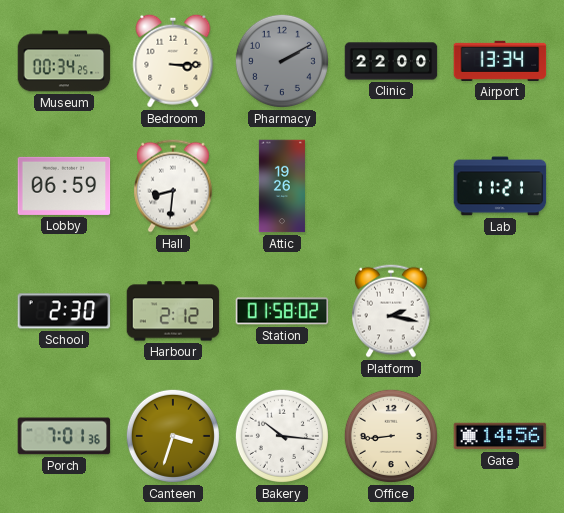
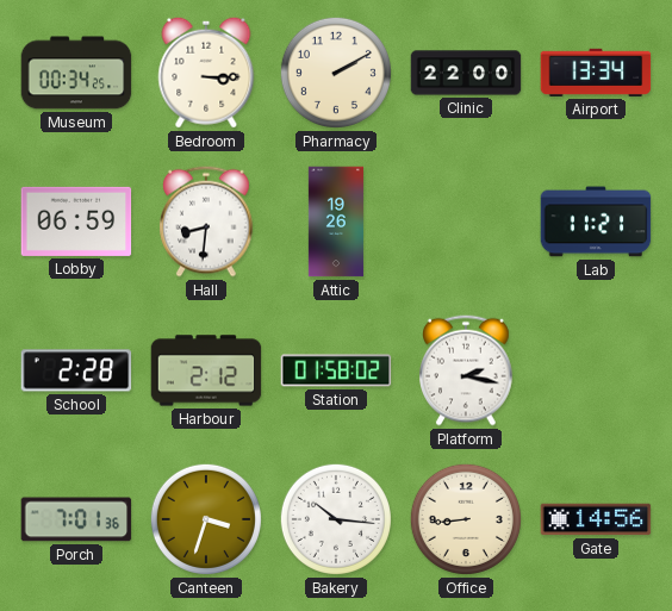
Pharmacy dial: grey -> cream
School: 2:30 -> 2:28
